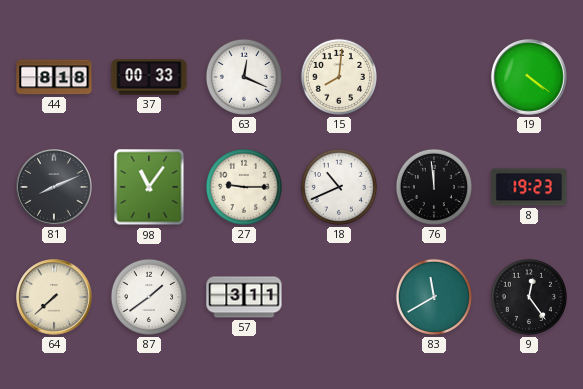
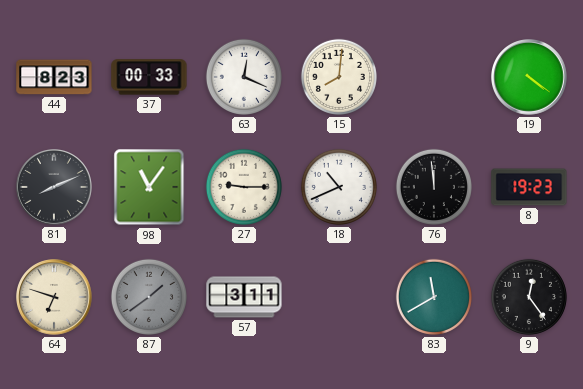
44: 8:18 -> 8:23
64: 7:38 -> 6:48
87 dial: white -> grey
